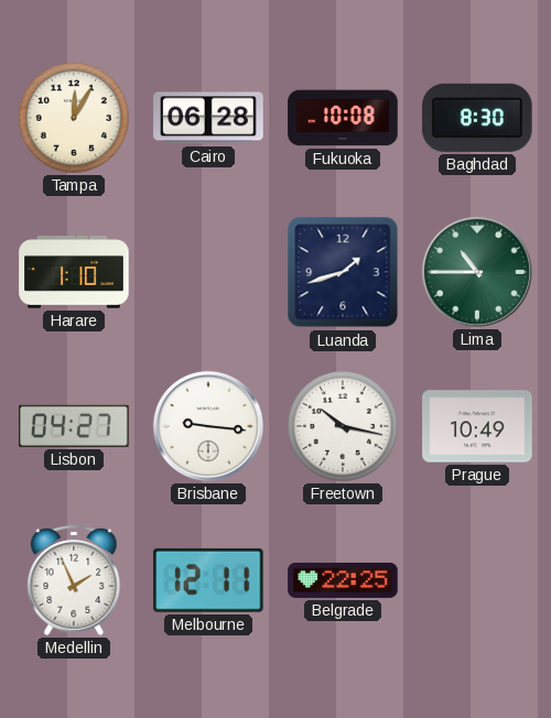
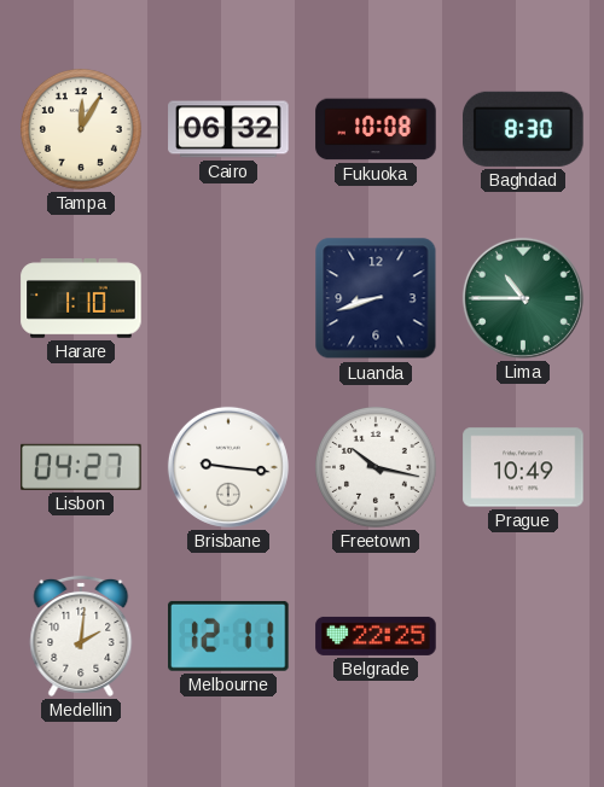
Cairo: 06:28 -> 06:32
Luanda: 1:42 -> 8:42
Medellin: 1:56 -> 2:01
